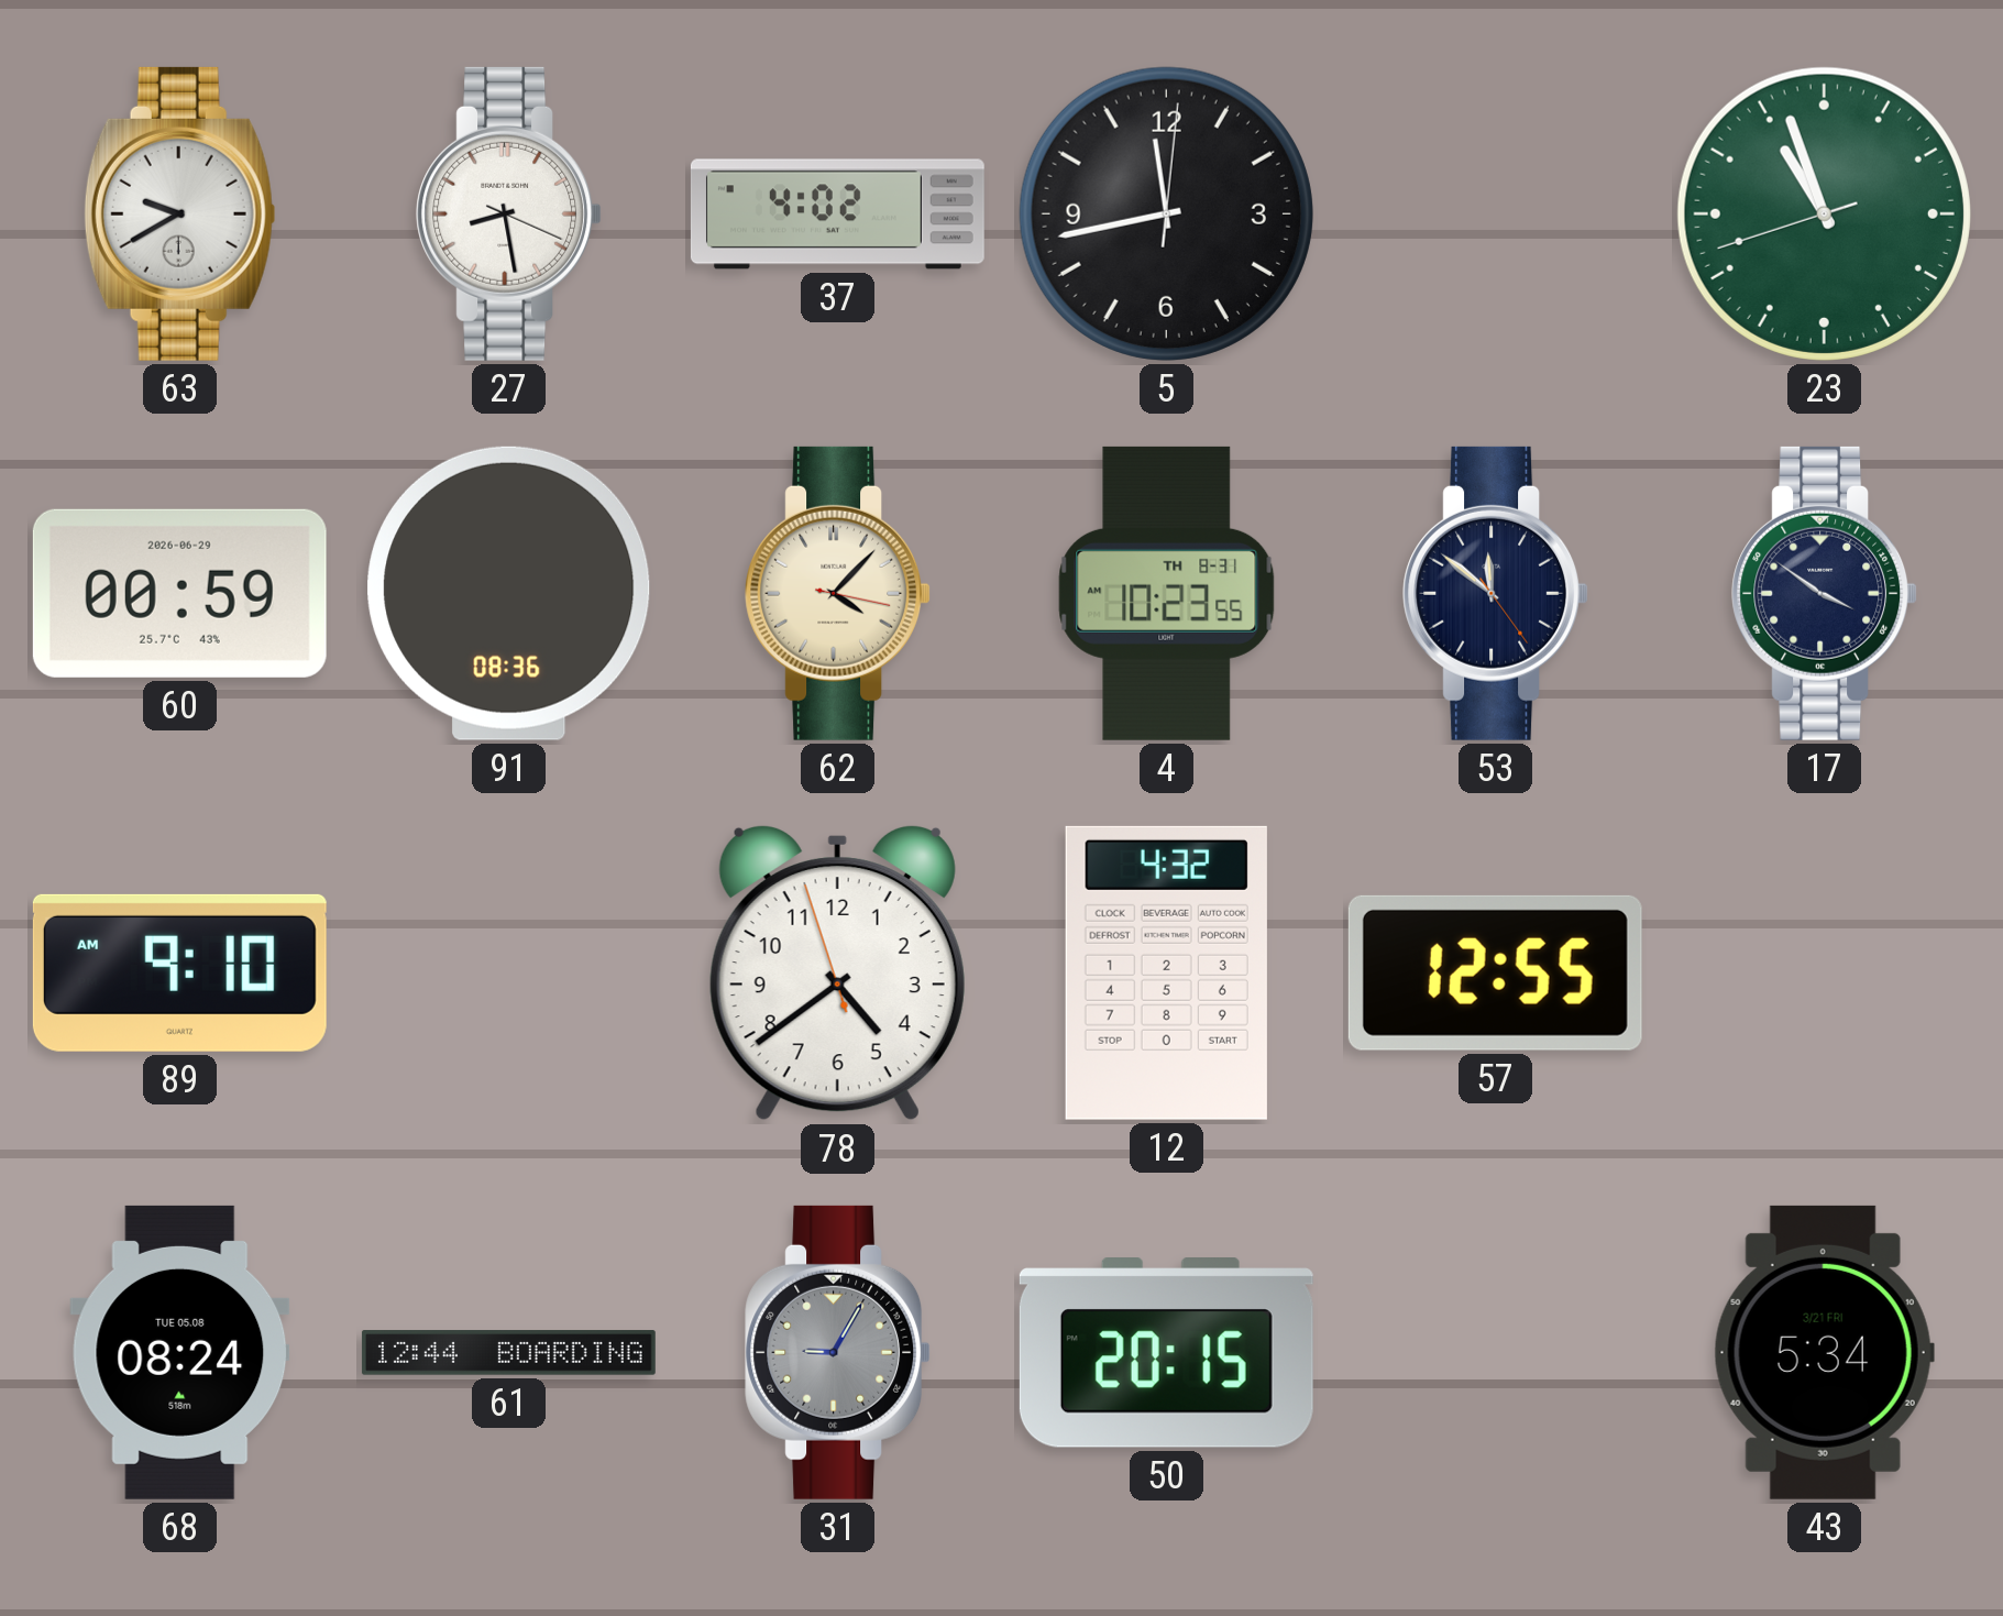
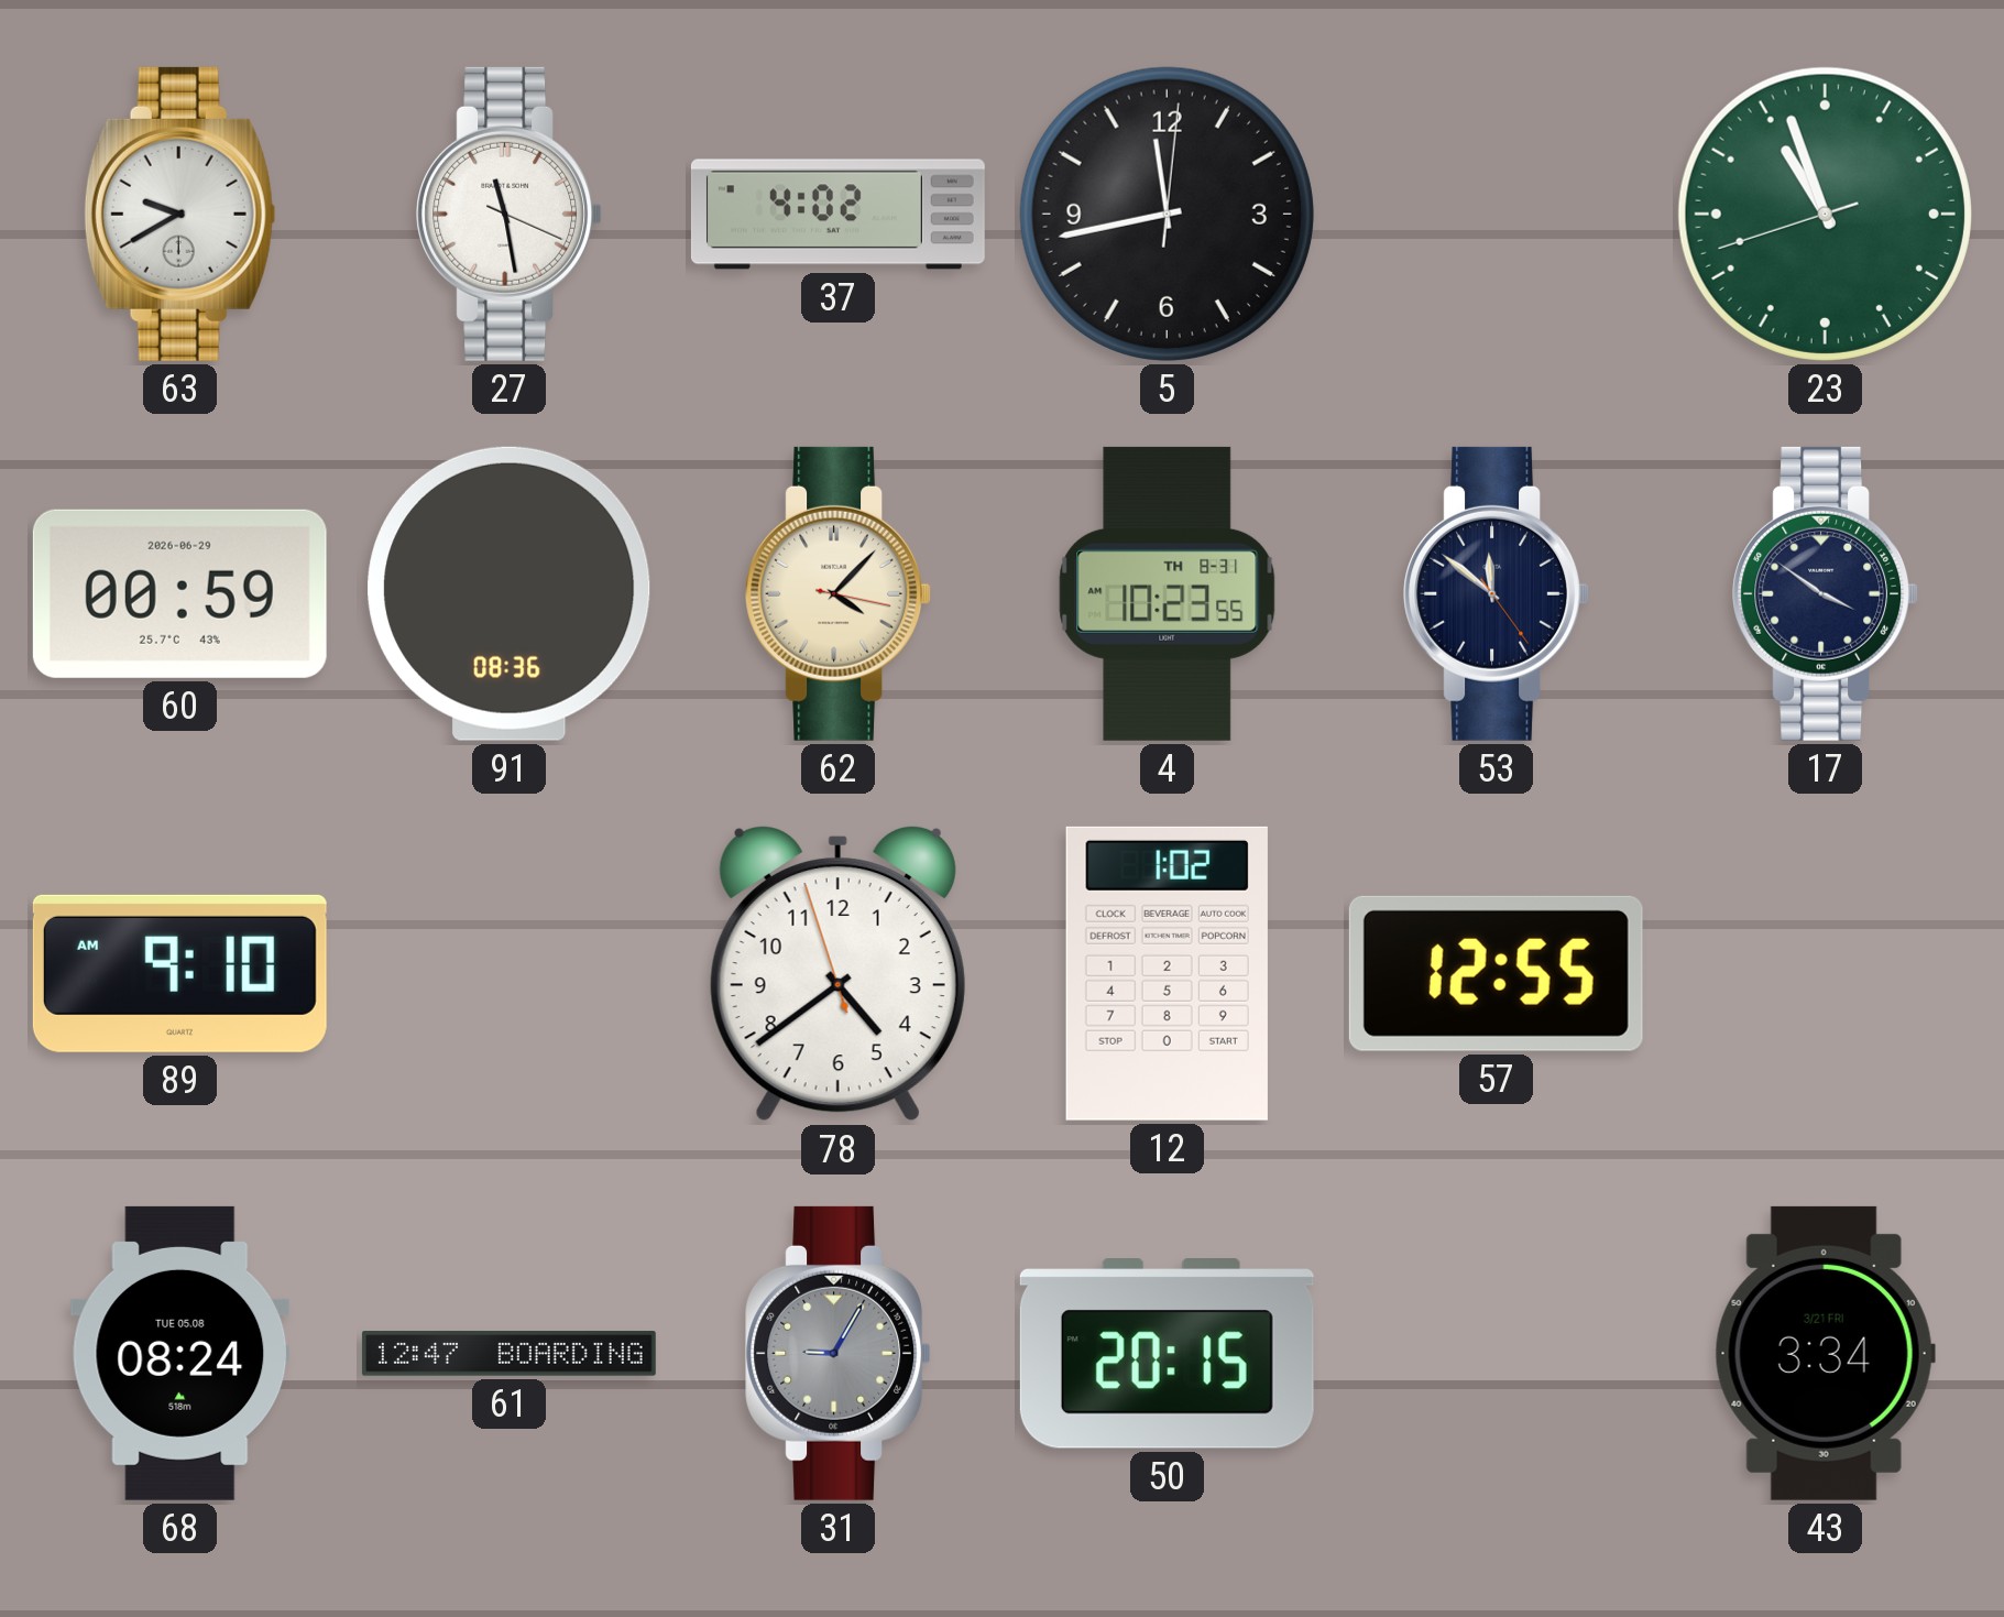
27: 8:28 -> 11:28
12: 4:32 -> 1:02
61: 12:44 -> 12:47
43: 5:34 -> 3:34
